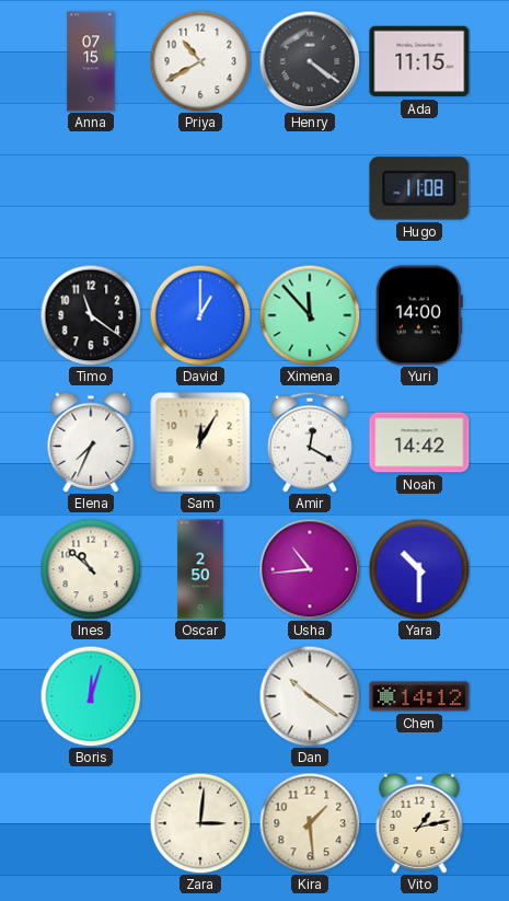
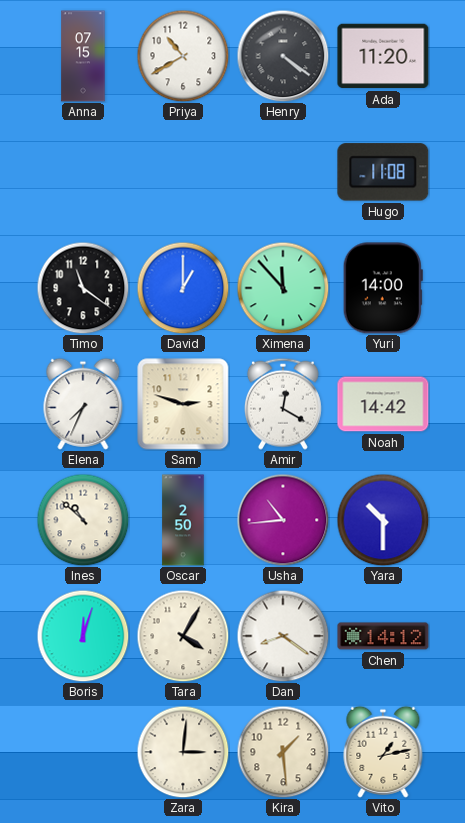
Ada: 11:15 -> 11:20
Sam: 12:05 -> 2:48
Tara: none -> 4:05
Dan: 10:21 -> 8:21
